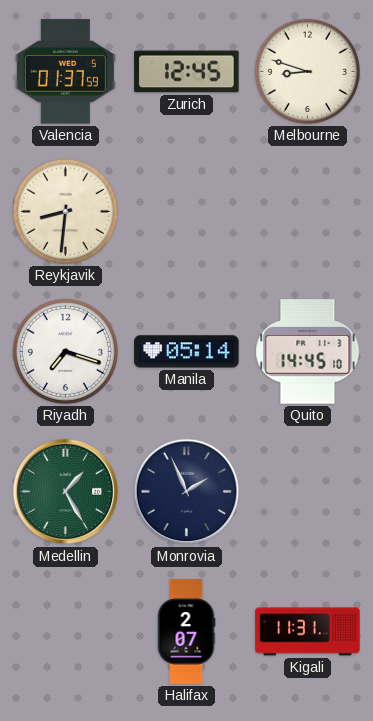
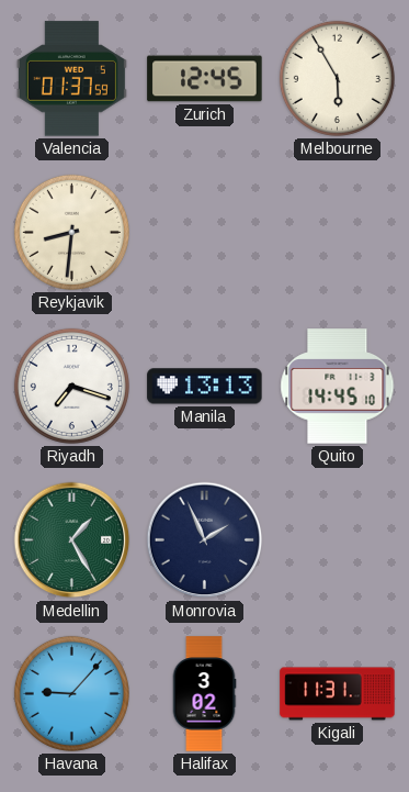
Melbourne: 8:48 -> 5:55
Manila: 05:14 -> 13:13
Havana: none -> 9:07
Halifax: 2:07 -> 3:02
